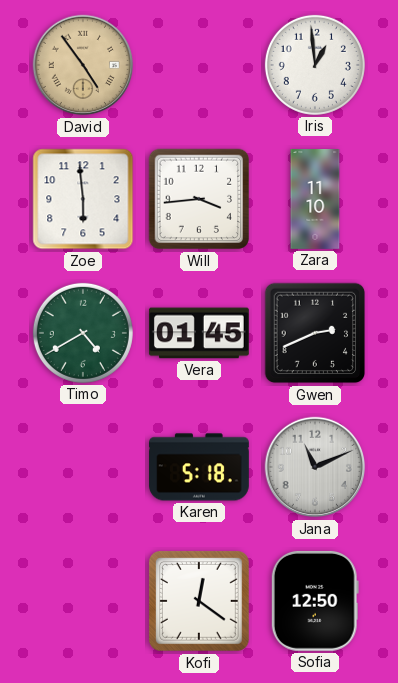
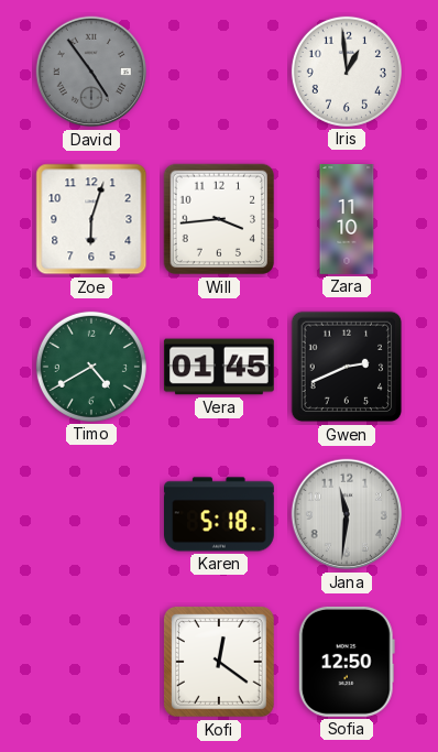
David dial: champagne -> grey
Zoe: 5:59 -> 6:03
Jana: 11:11 -> 11:31
